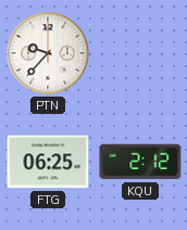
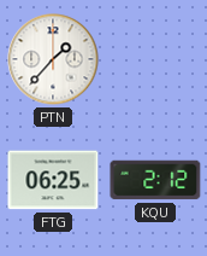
PTN: 9:37 -> 1:37
